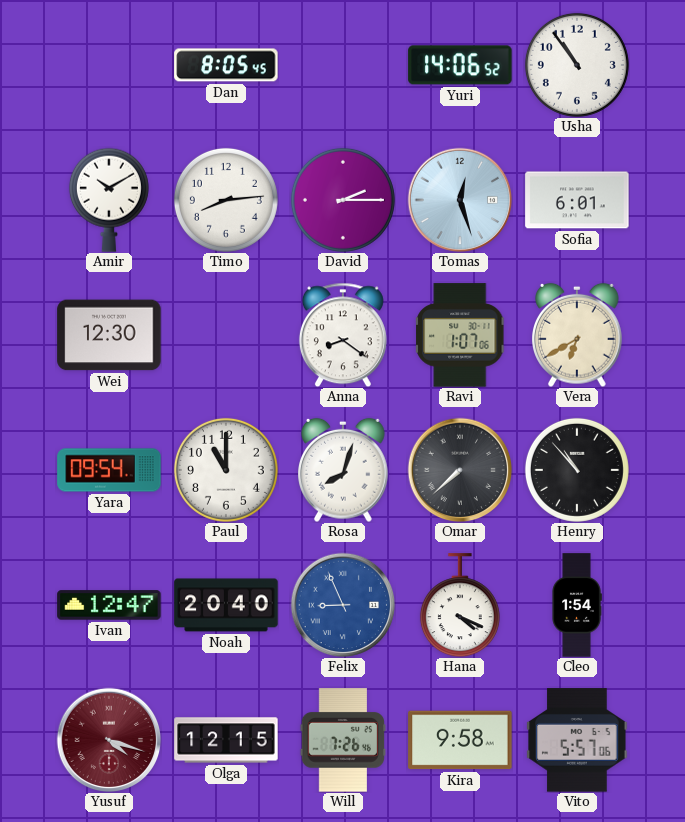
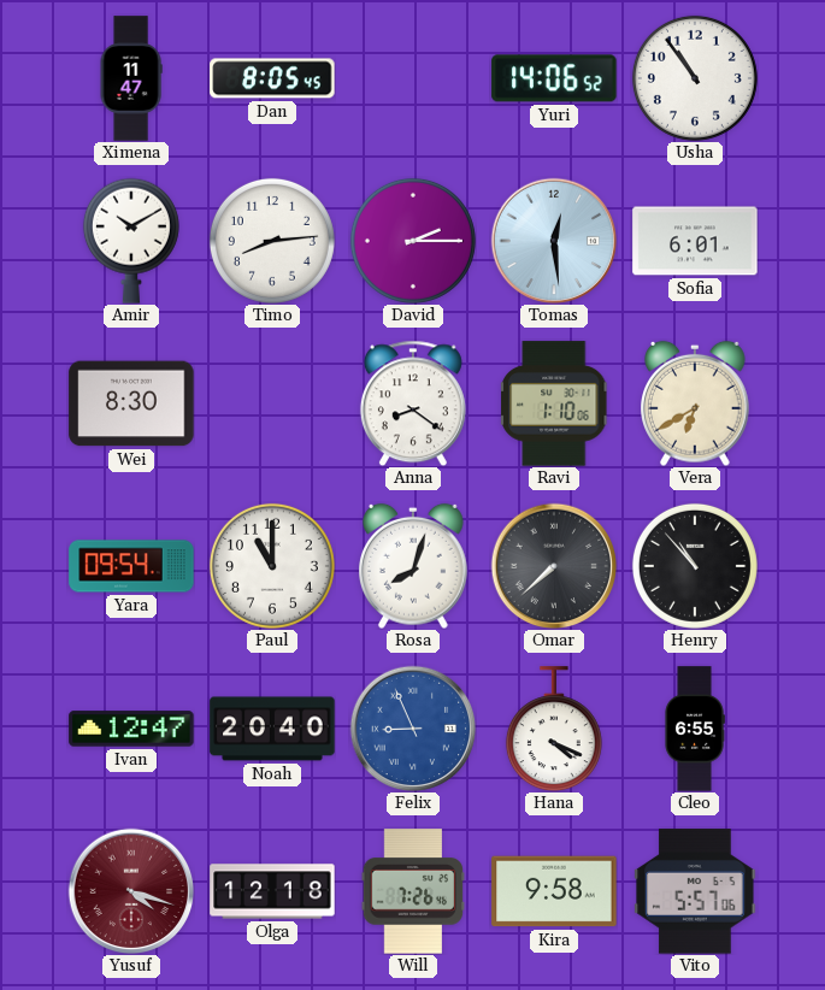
Ximena: none -> 11:47
Tomas: 12:27 -> 12:29
Wei: 12:30 -> 8:30
Ravi: 1:07 -> 1:10
Cleo: 1:54 -> 6:55
Olga: 12:15 -> 12:18
